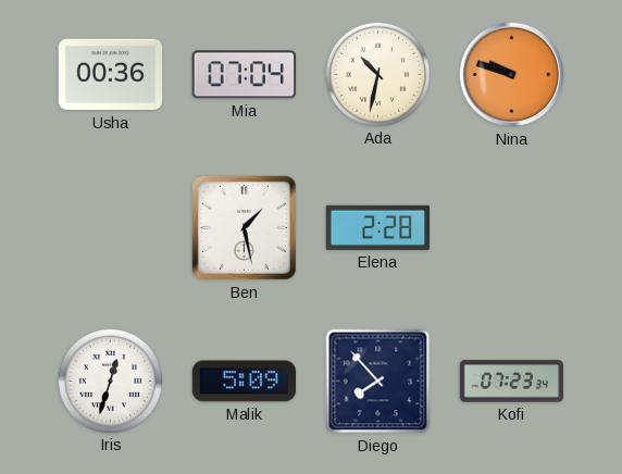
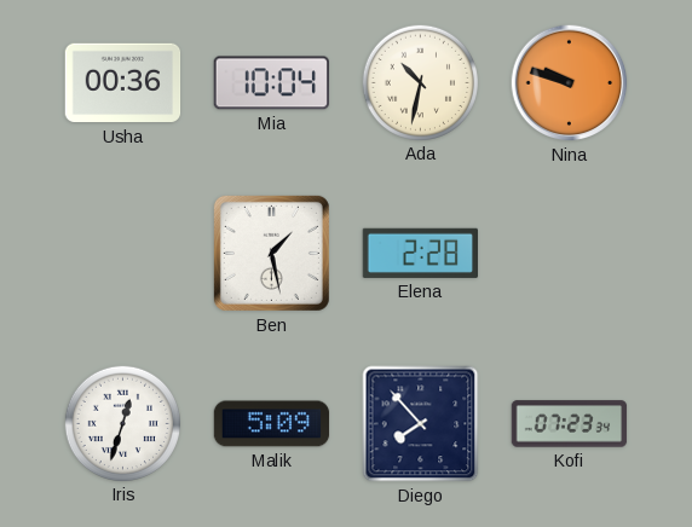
Mia: 07:04 -> 10:04
